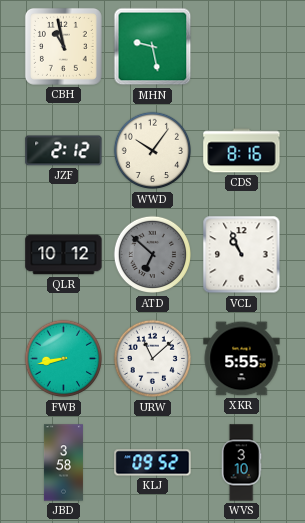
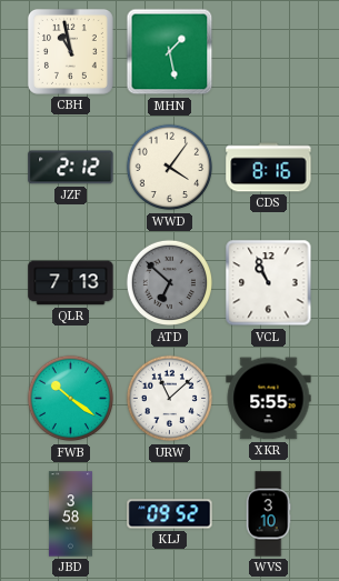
MHN: 9:28 -> 1:28
WWD: 10:06 -> 4:06
QLR: 10:12 -> 7:13
FWB: 8:43 -> 10:21
